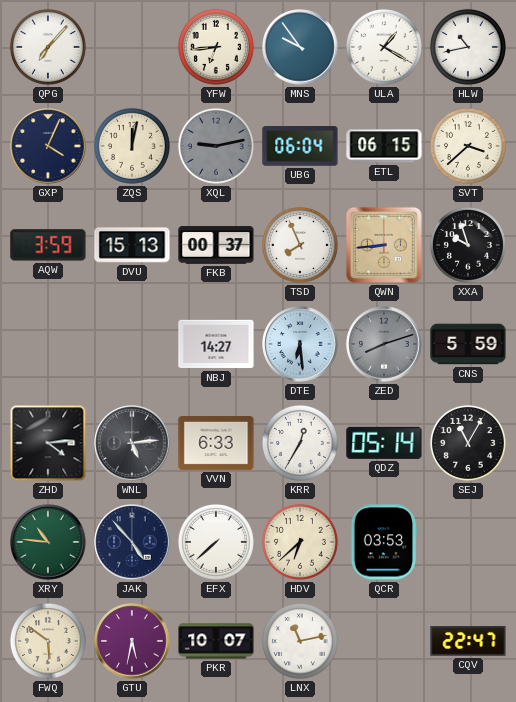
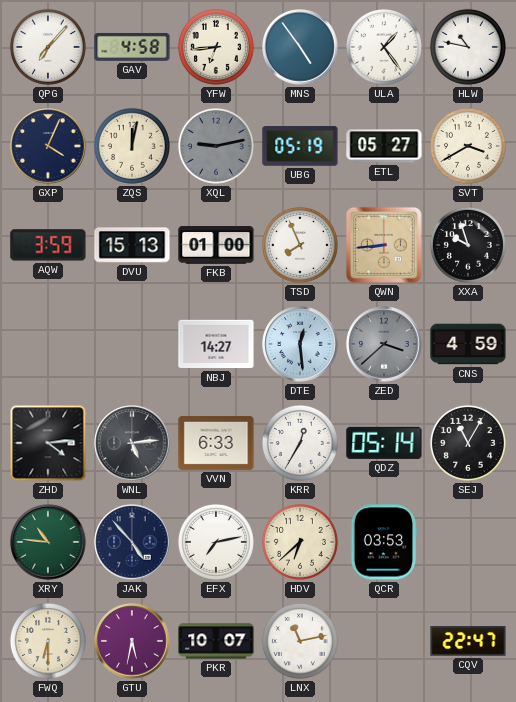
GAV: none -> 4:58
MNS: 9:54 -> 4:54
ULA: 1:20 -> 1:24
HLW: 10:43 -> 10:47
UBG: 06:04 -> 05:19
ETL: 06:15 -> 05:27
SVT: 3:38 -> 3:40
FKB: 00:37 -> 01:00
DTE: 6:29 -> 12:29
ZED: 8:12 -> 3:38
CNS: 5:59 -> 4:59
EFX: 7:38 -> 7:13
FWQ: 5:51 -> 6:30
